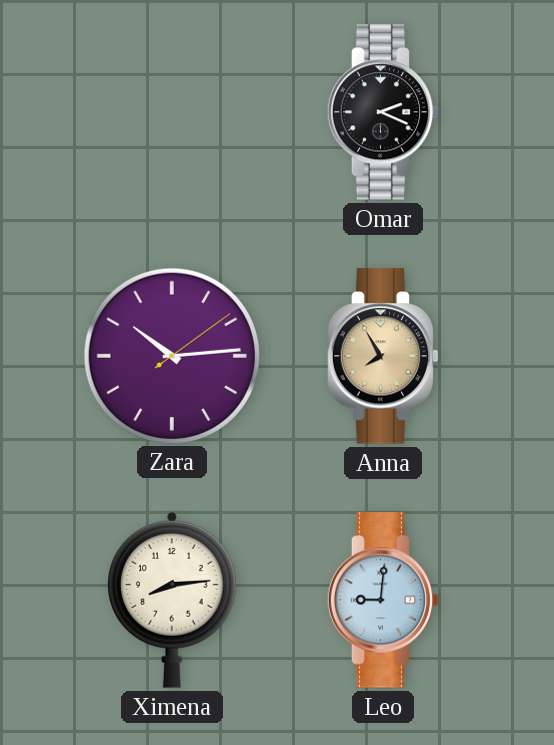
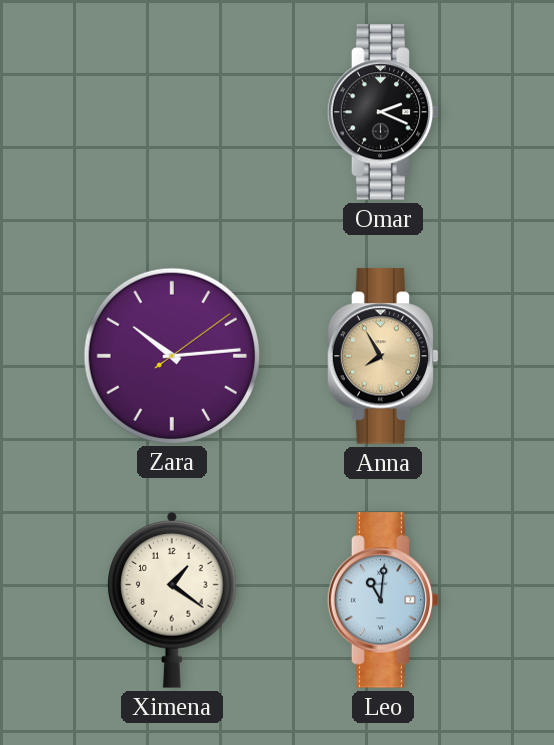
Ximena: 8:14 -> 1:21
Leo: 9:01 -> 11:01
